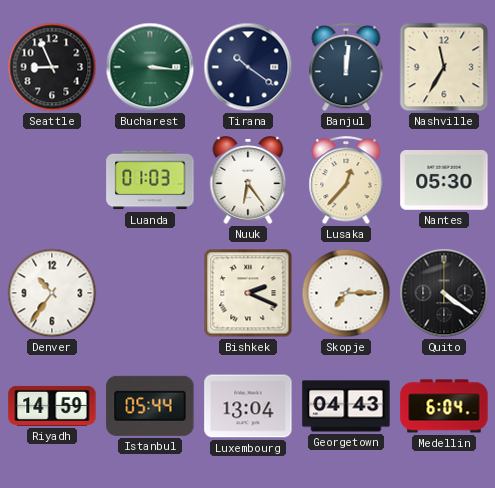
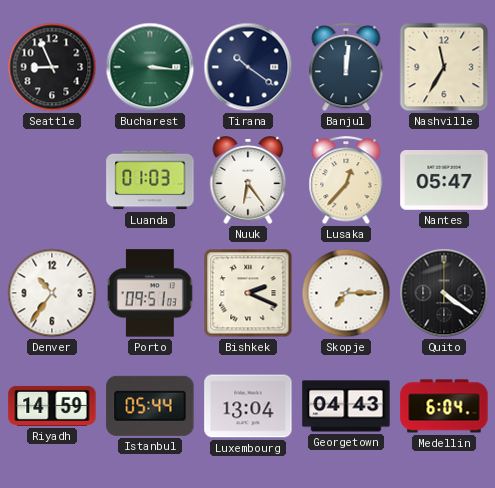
Nantes: 05:30 -> 05:47
Porto: none -> 09:51
